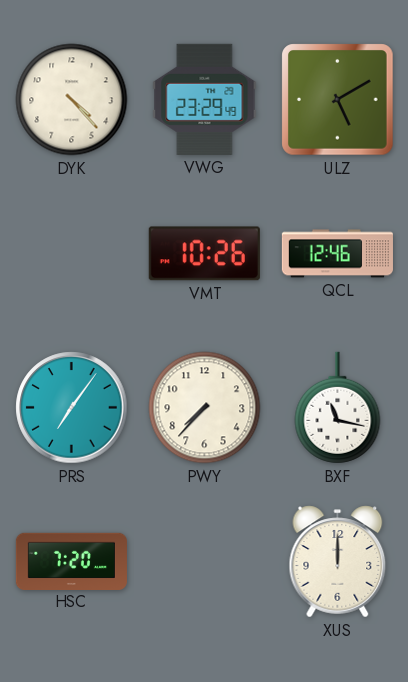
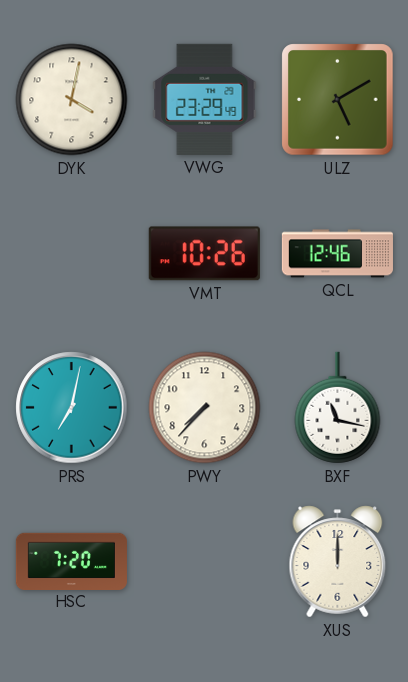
DYK: 4:23 -> 4:02
PRS: 7:06 -> 7:02
